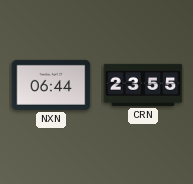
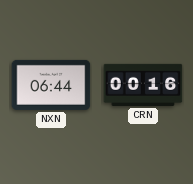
CRN: 23:55 -> 00:16
